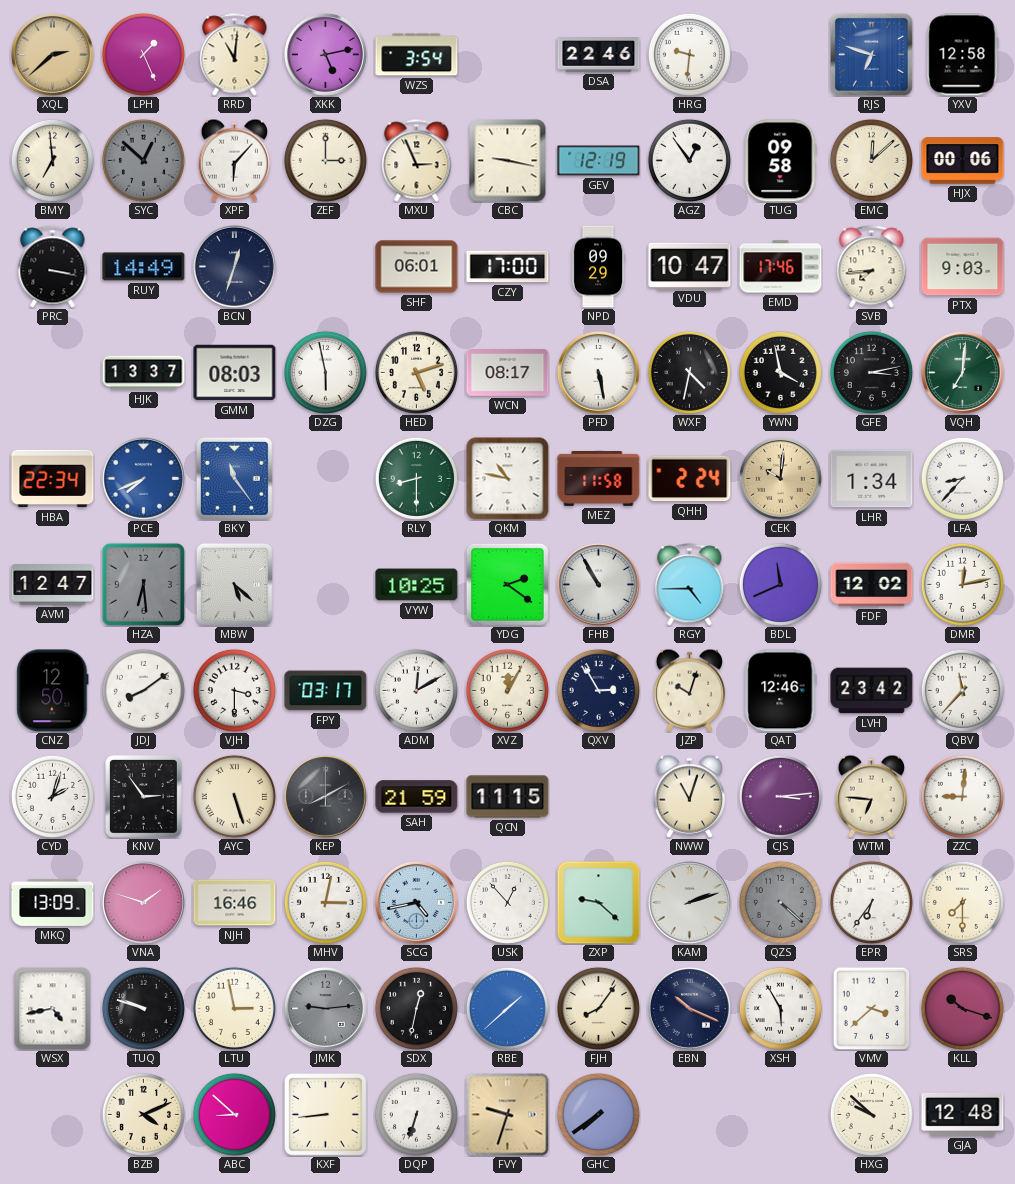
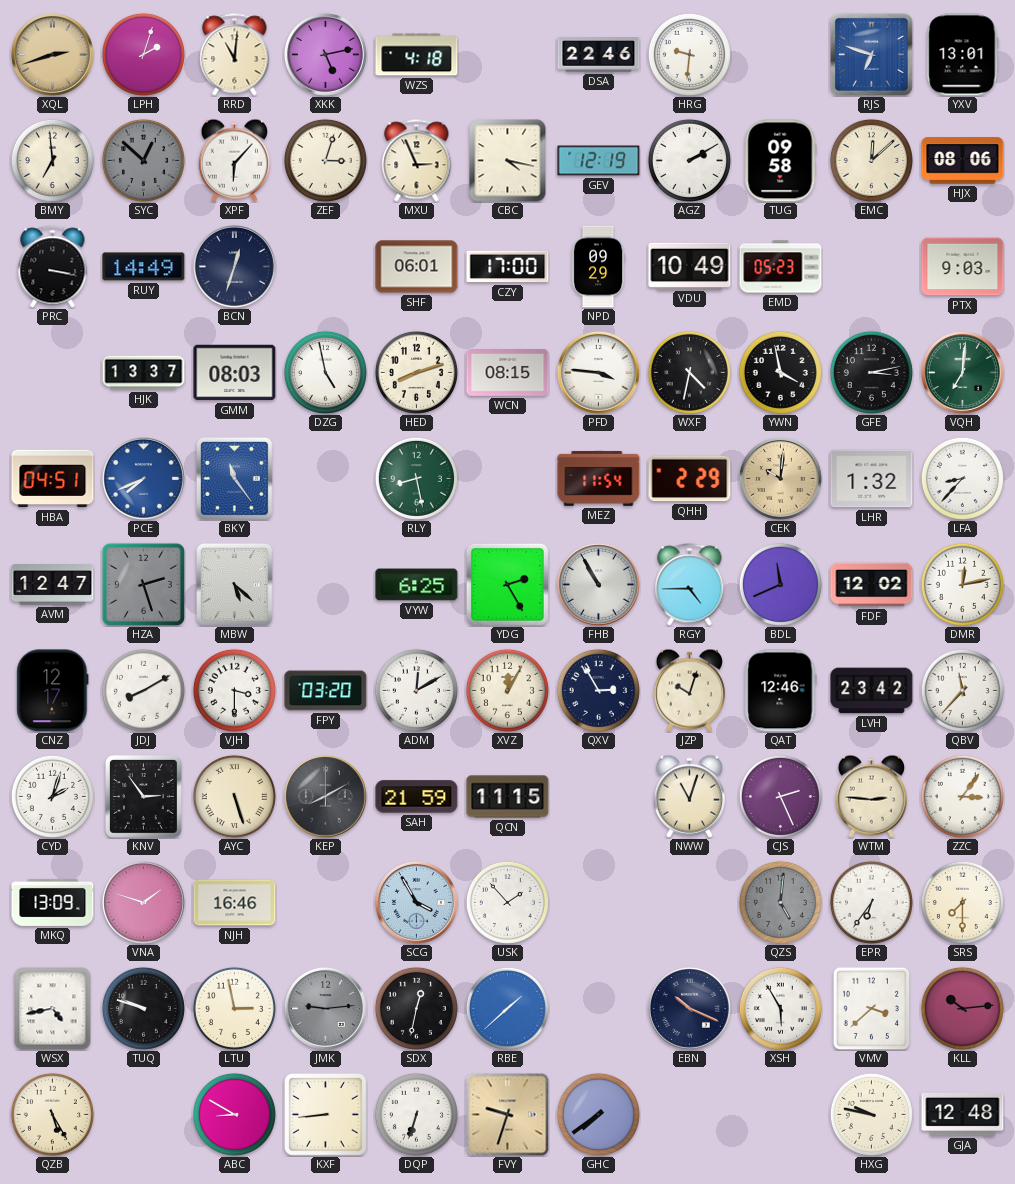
XQL: 2:38 -> 2:42
LPH: 1:26 -> 2:03
WZS: 3:54 -> 4:18
YXV: 12:58 -> 13:01
ZEF: 3:00 -> 3:03
CBC: 9:17 -> 4:17
AGZ: 12:54 -> 2:10
HJX: 00:06 -> 08:06
VDU: 10:47 -> 10:49
EMD: 17:46 -> 05:23
SVB: 7:44 -> none
DZG: 5:58 -> 4:58
HED: 5:12 -> 8:12
WCN: 08:17 -> 08:15
PFD: 5:28 -> 3:46
HBA: 22:34 -> 04:51
RLY: 8:30 -> 8:28
QKM: 10:47 -> none
MEZ: 11:58 -> 11:54
QHH: 2:24 -> 2:29
LHR: 1:34 -> 1:32
HZA: 6:29 -> 2:27
VYW: 10:25 -> 6:25
YDG: 2:21 -> 2:25
CNZ: 12:50 -> 12:17
JDJ: 8:09 -> 8:10
FPY: 03:17 -> 03:20
CJS: 3:14 -> 2:26
WTM: 6:46 -> 2:46
ZZC: 9:01 -> 3:06
MHV: 3:02 -> none
SCG: 4:43 -> 3:55
USK: 12:53 -> 1:53
ZXP: 9:22 -> none
KAM: 2:12 -> none
QZS: 4:22 -> 5:01
FJH: 8:06 -> none
KLL: 10:18 -> 10:14
QZB: none -> 5:25
BZB: 4:11 -> none
ABC: 8:52 -> 8:50
HXG: 9:52 -> 9:47
